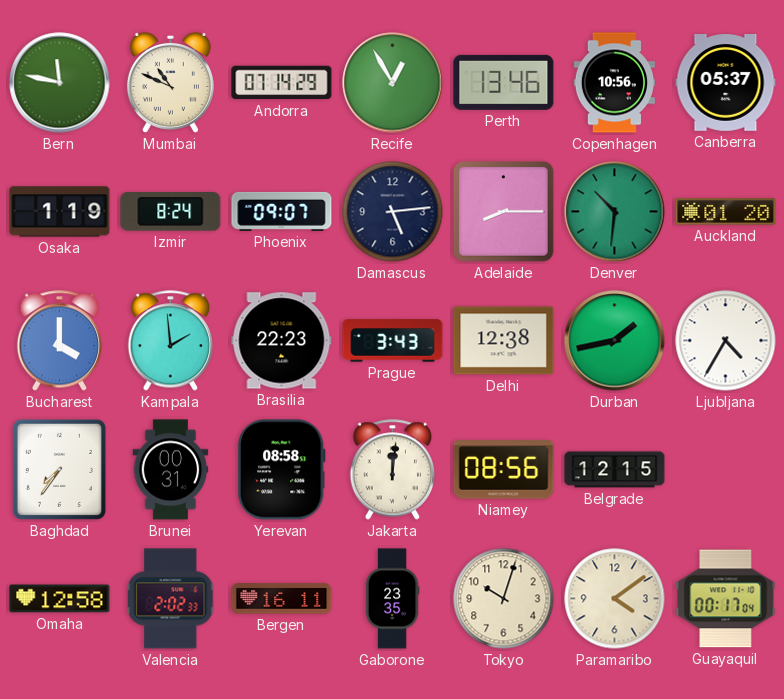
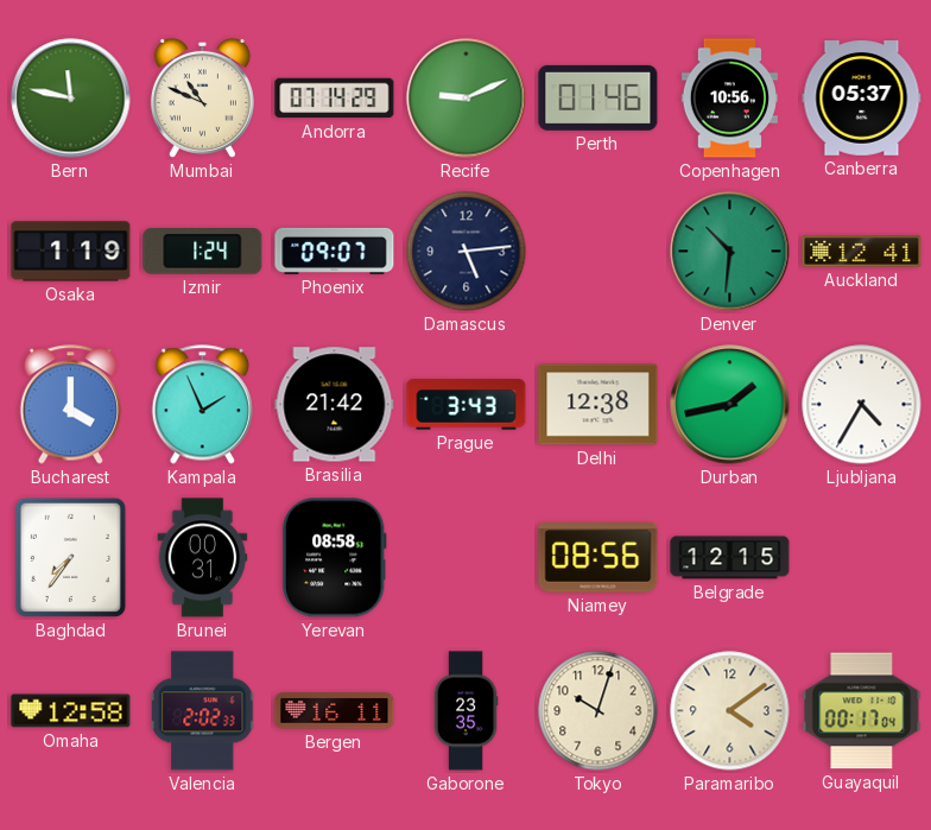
Recife: 12:55 -> 9:11
Perth: 13:46 -> 01:46
Izmir: 8:24 -> 1:24
Adelaide: 8:15 -> none
Auckland: 01:20 -> 12:41
Kampala: 1:59 -> 1:56
Brasilia: 22:23 -> 21:42
Jakarta: 12:01 -> none
